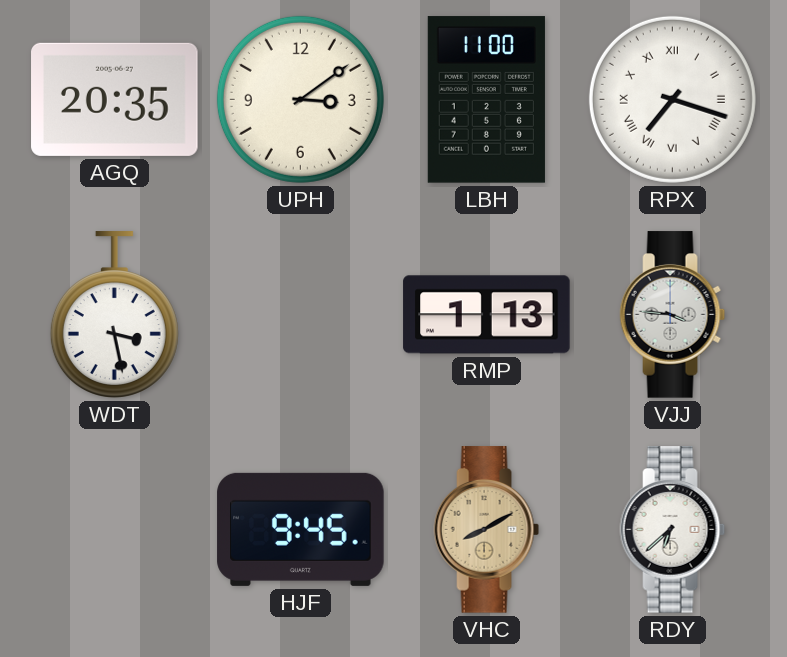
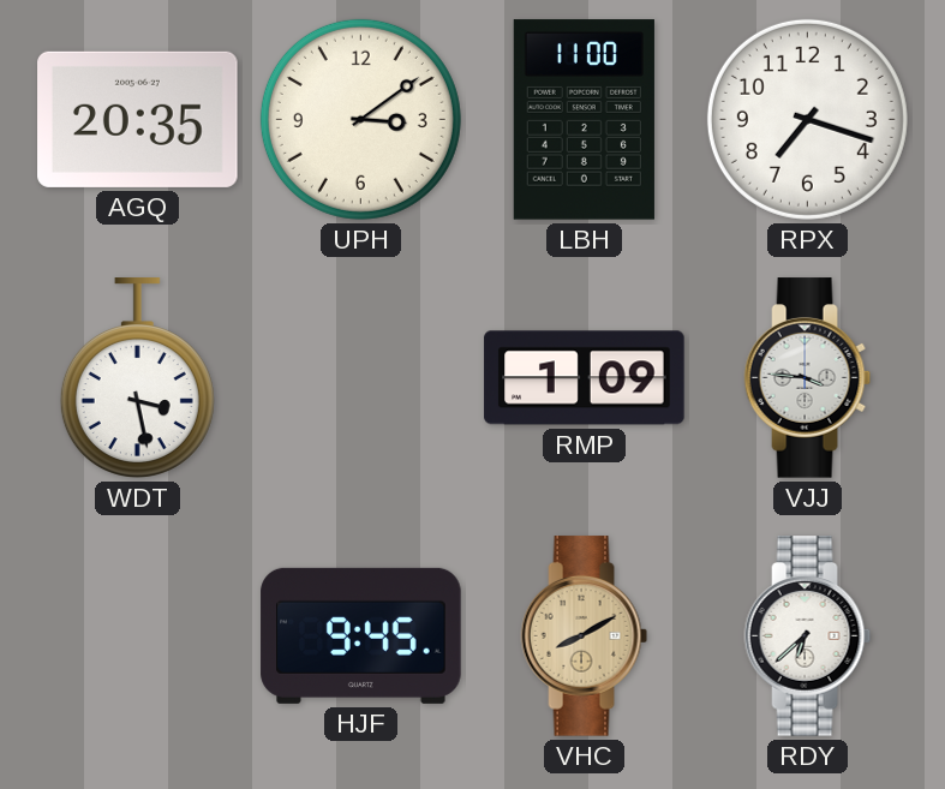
RPX numerals: Roman -> Arabic
RMP: 1:13 -> 1:09
